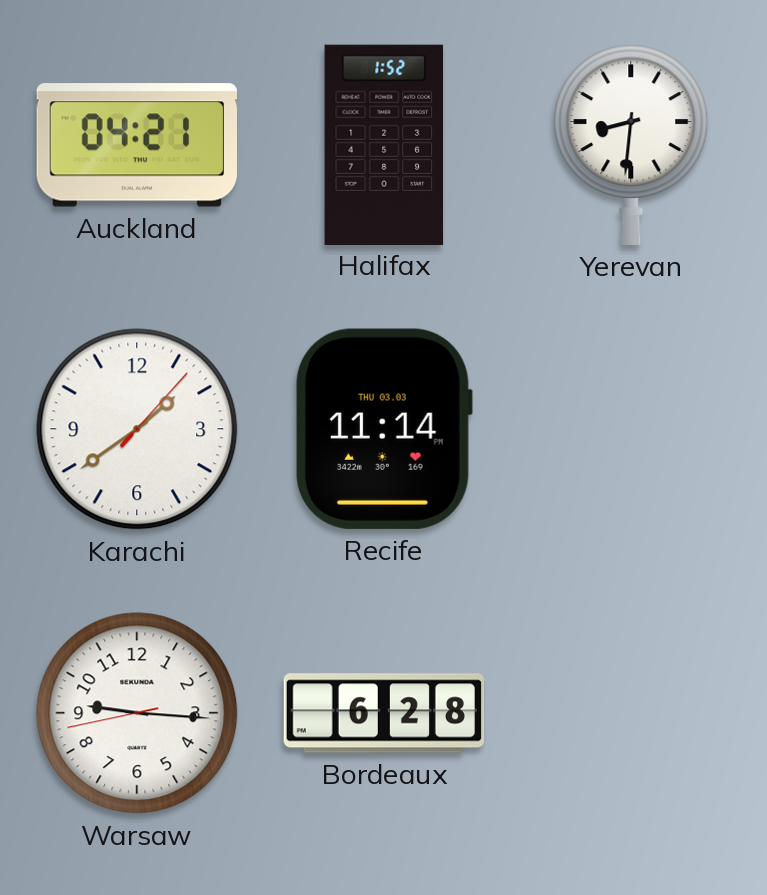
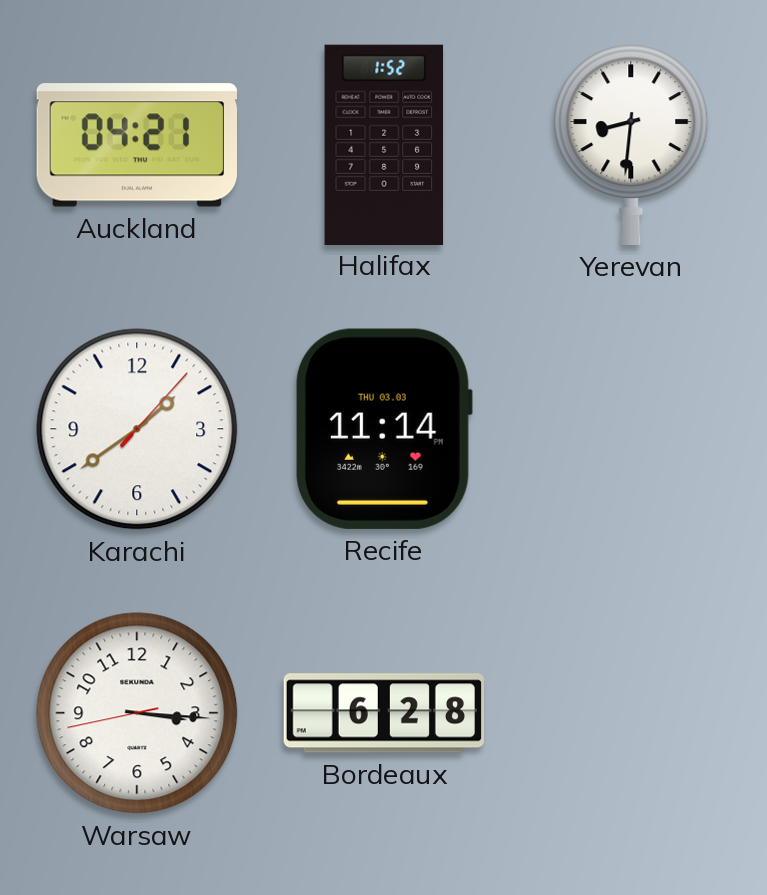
Warsaw: 9:15 -> 3:15
